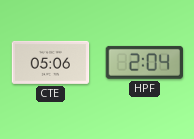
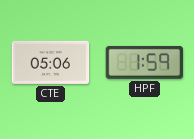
HPF: 2:04 -> 1:59
